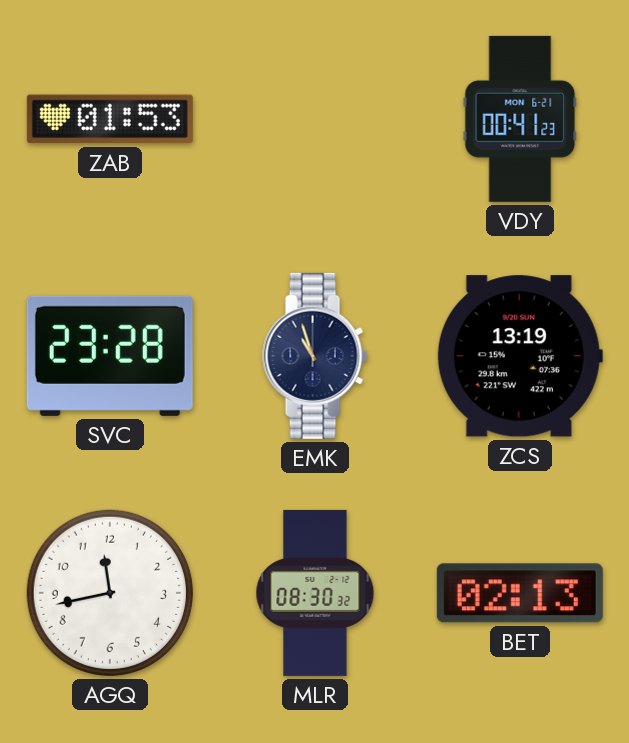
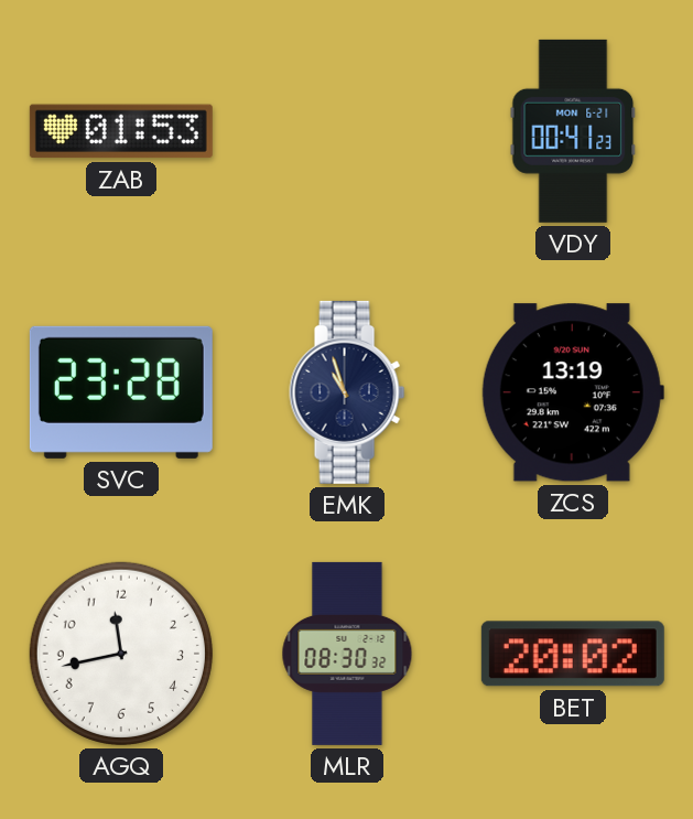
BET: 02:13 -> 20:02
